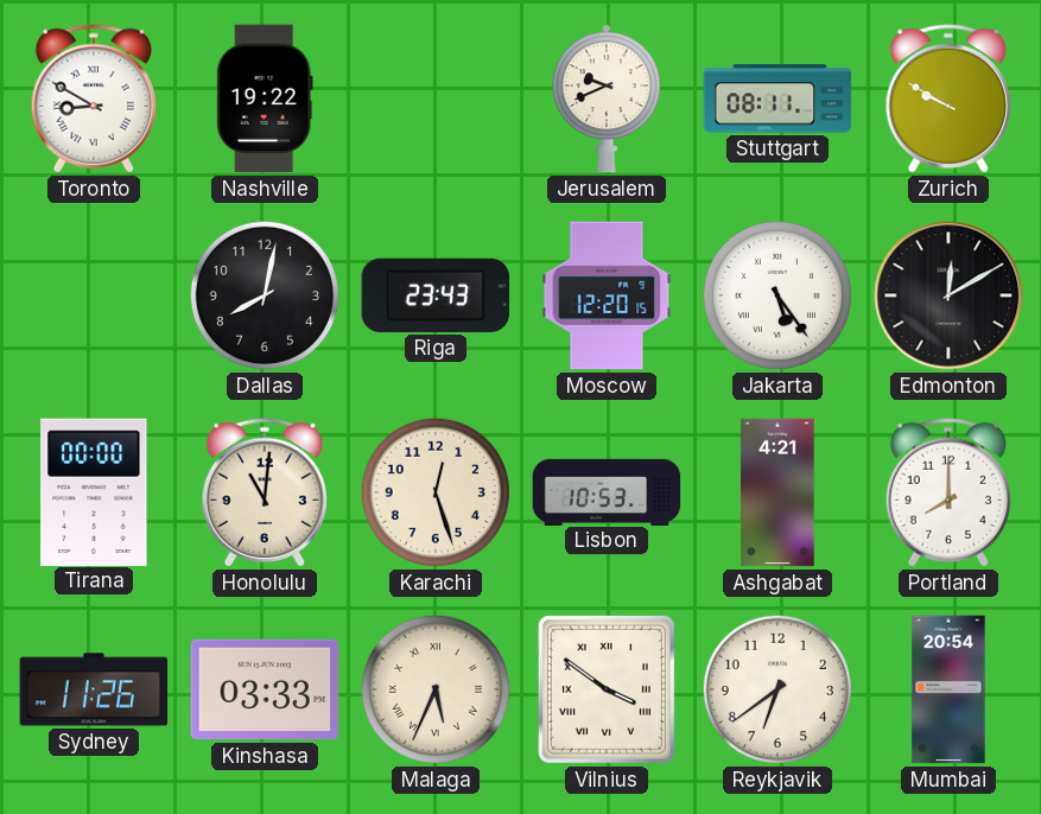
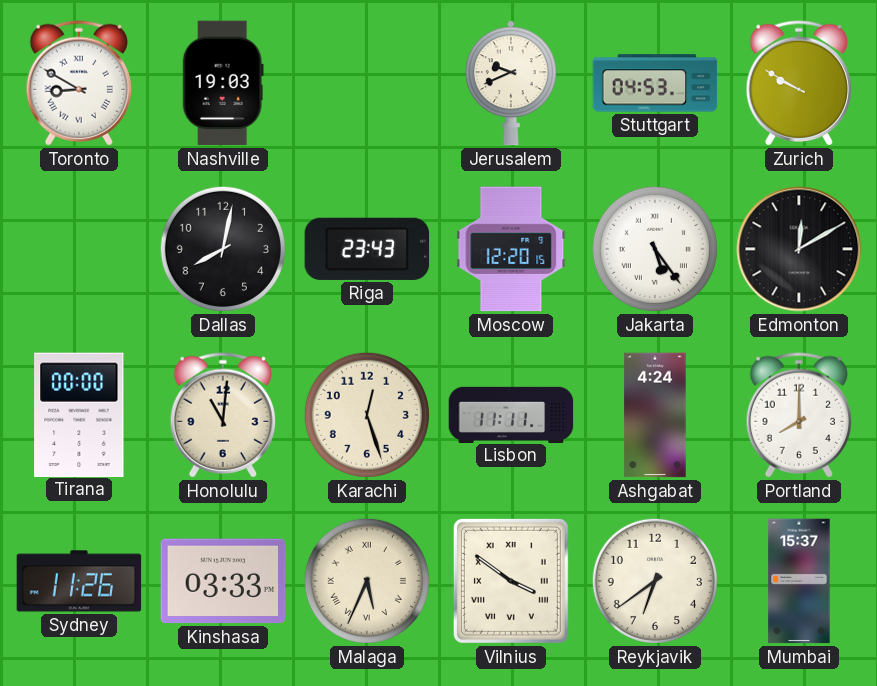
Nashville: 19:22 -> 19:03
Stuttgart: 08:11 -> 04:53
Lisbon: 10:53 -> 11:11
Ashgabat: 4:21 -> 4:24
Mumbai: 20:54 -> 15:37
